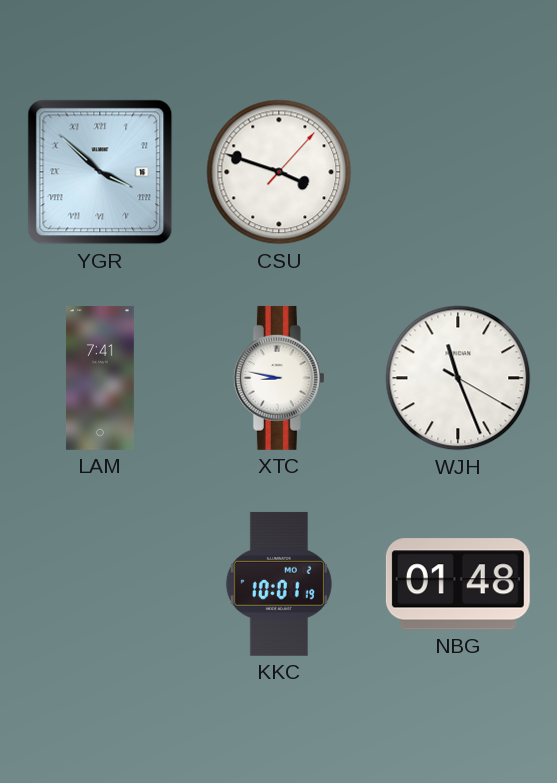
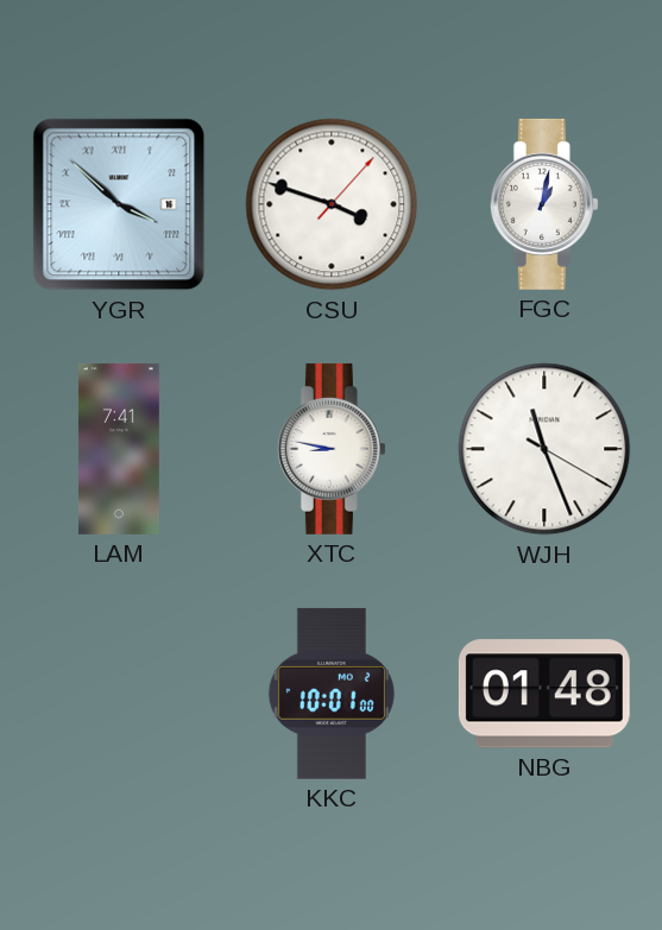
FGC: none -> 1:02
KKC: 10:01:19 -> 10:01:00
